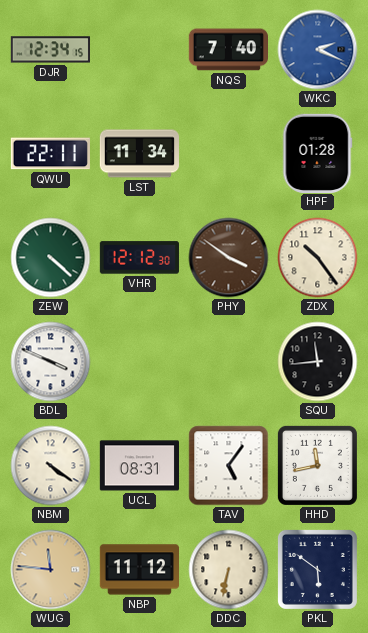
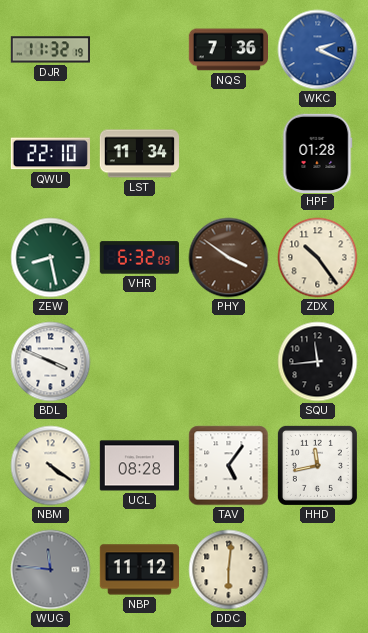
DJR: 12:34 -> 11:32
NQS: 7:40 -> 7:36
QWU: 22:11 -> 22:10
ZEW: 4:22 -> 8:28
VHR: 12:12 -> 6:32
UCL: 08:31 -> 08:28
WUG dial: champagne -> grey
DDC: 6:32 -> 6:01
PKL: 5:51 -> none
